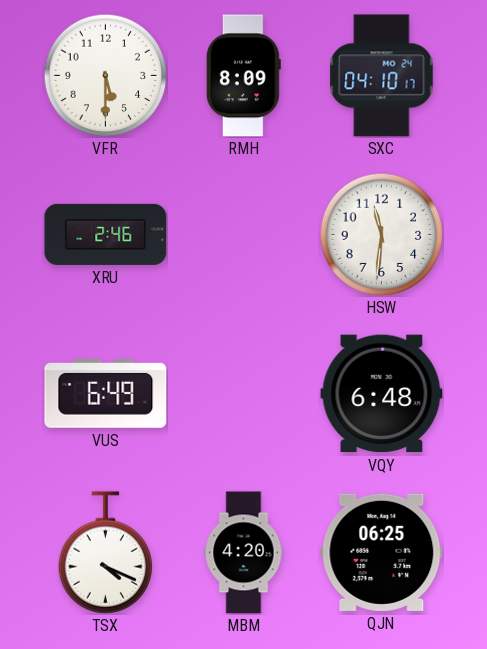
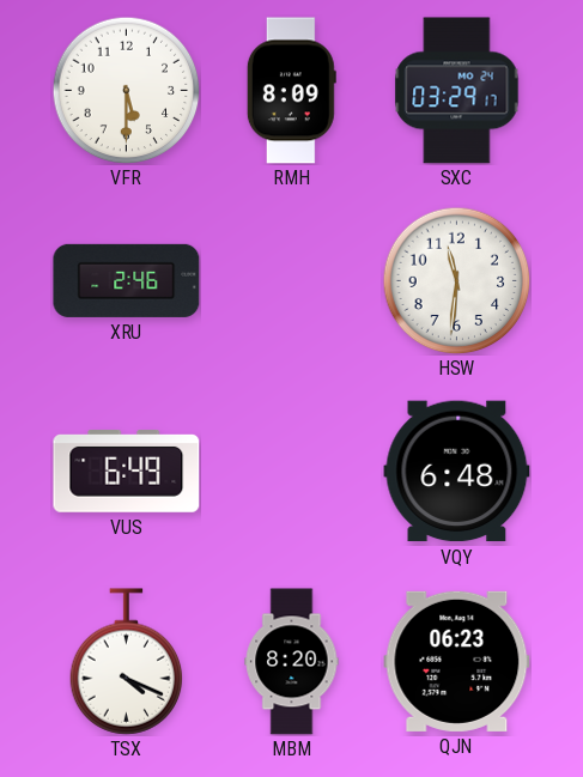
SXC: 04:10 -> 03:29
MBM: 4:20 -> 8:20
QJN: 06:25 -> 06:23
